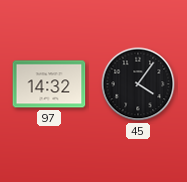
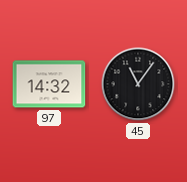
45: 4:06 -> 11:06
